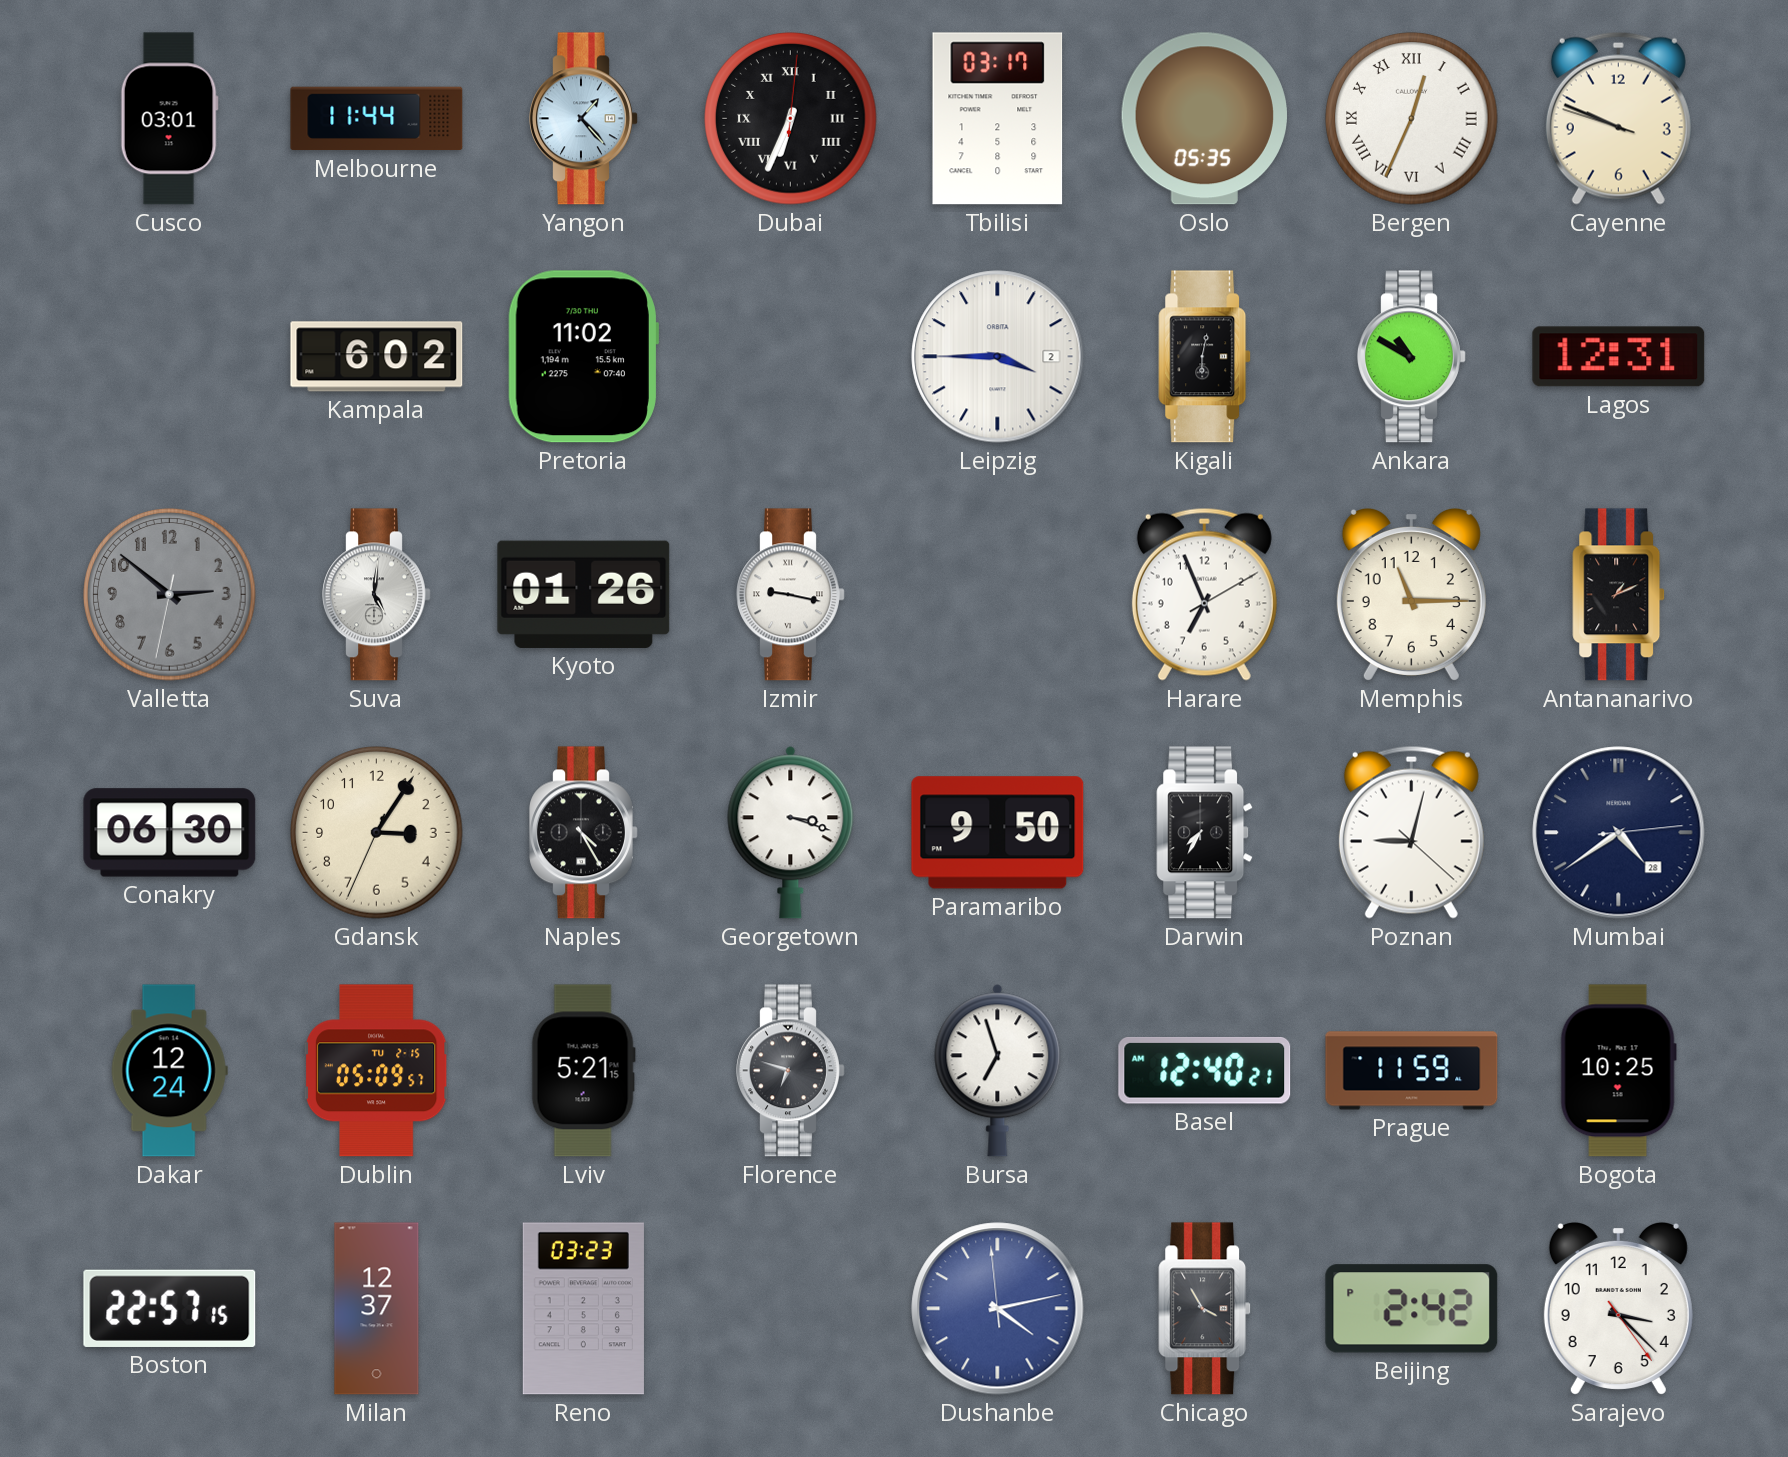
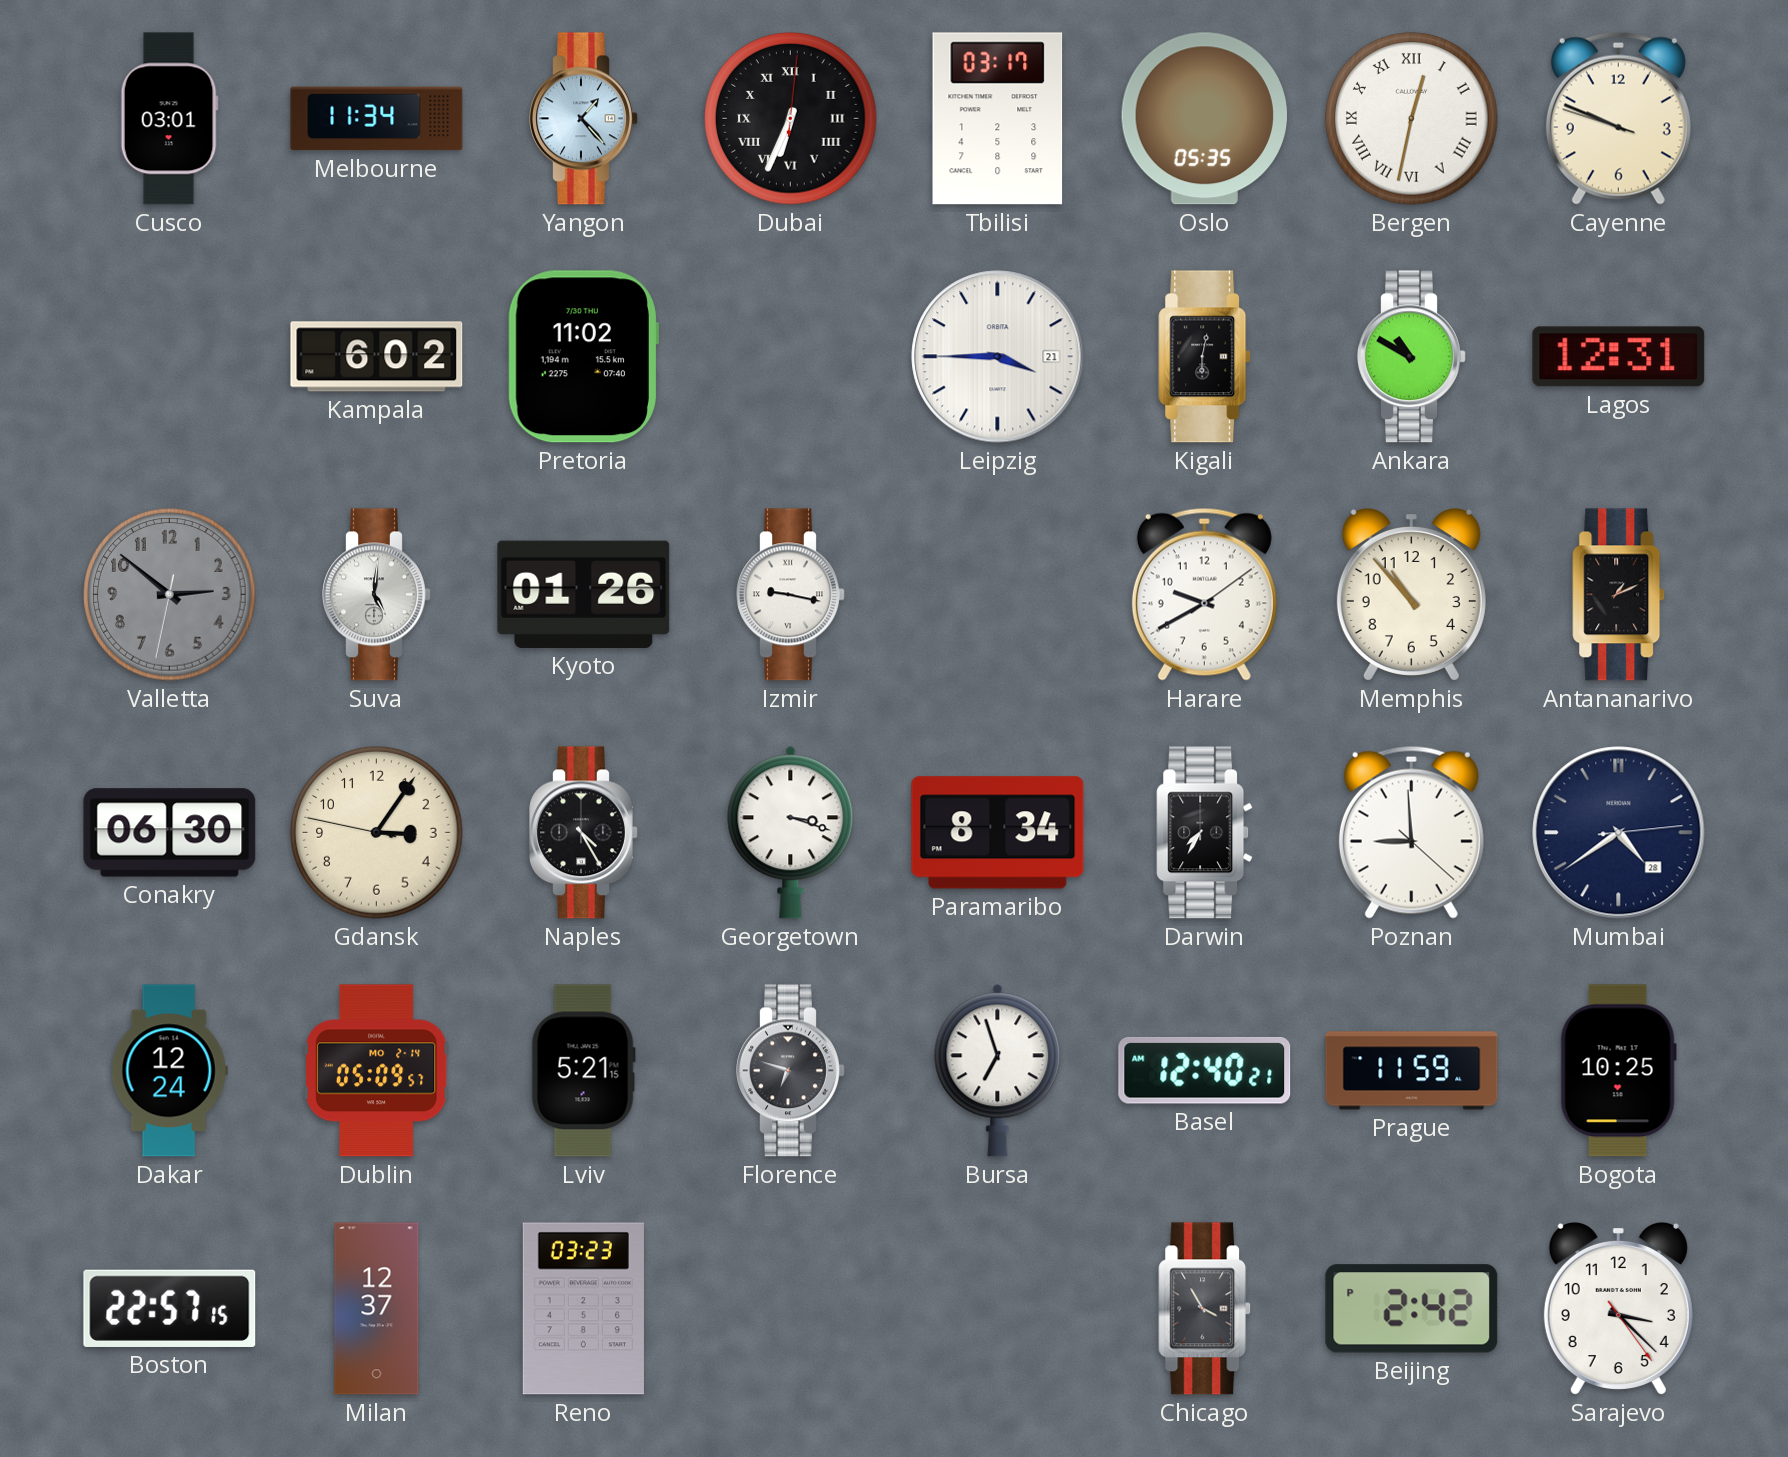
Melbourne: 11:44 -> 11:34
Bergen: 12:34 -> 12:32
Leipzig date: 2 -> 21
Harare: 6:56 -> 9:40
Memphis: 11:15 -> 10:53
Gdansk: 3:05:34 -> 3:05:47
Paramaribo: 9:50 -> 8:34
Poznan: 9:02 -> 8:59
Dublin date: TU 2-15 -> MO 2-14
Dushanbe: 4:12 -> none
